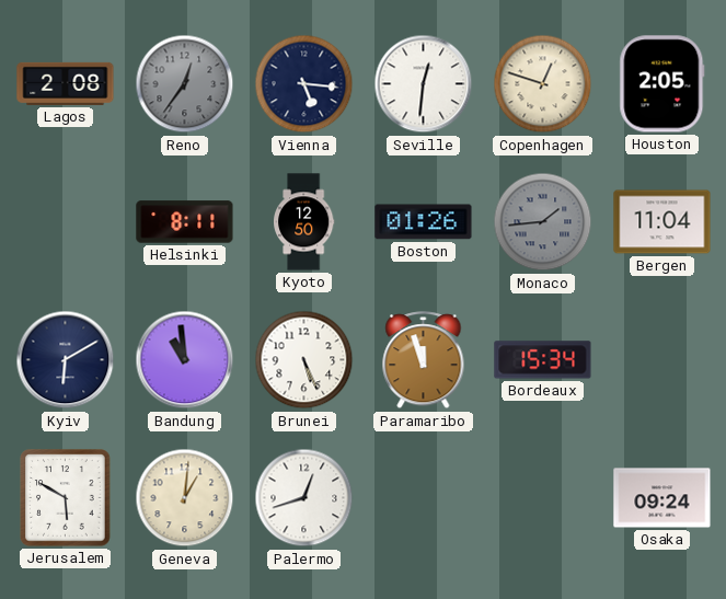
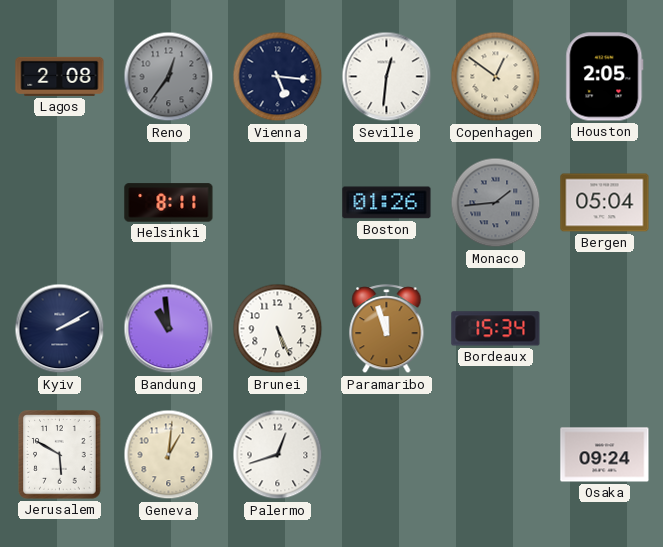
Copenhagen: 12:48 -> 12:51
Kyoto: 12:50 -> none
Bergen: 11:04 -> 05:04
Kyiv: 6:10 -> 2:10
